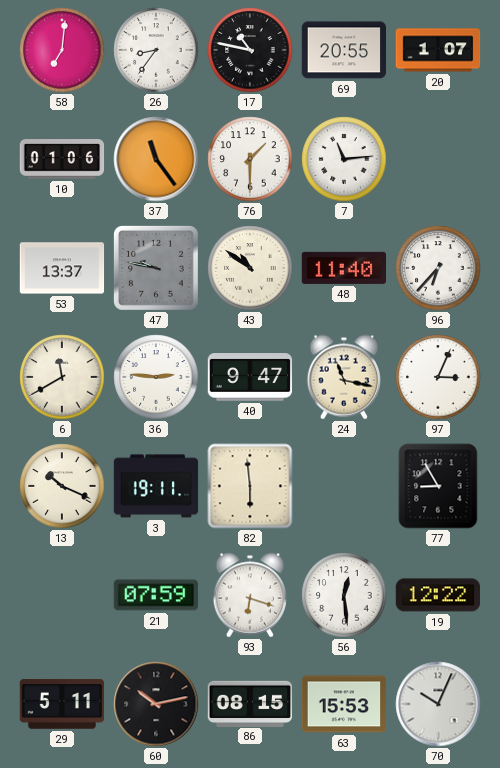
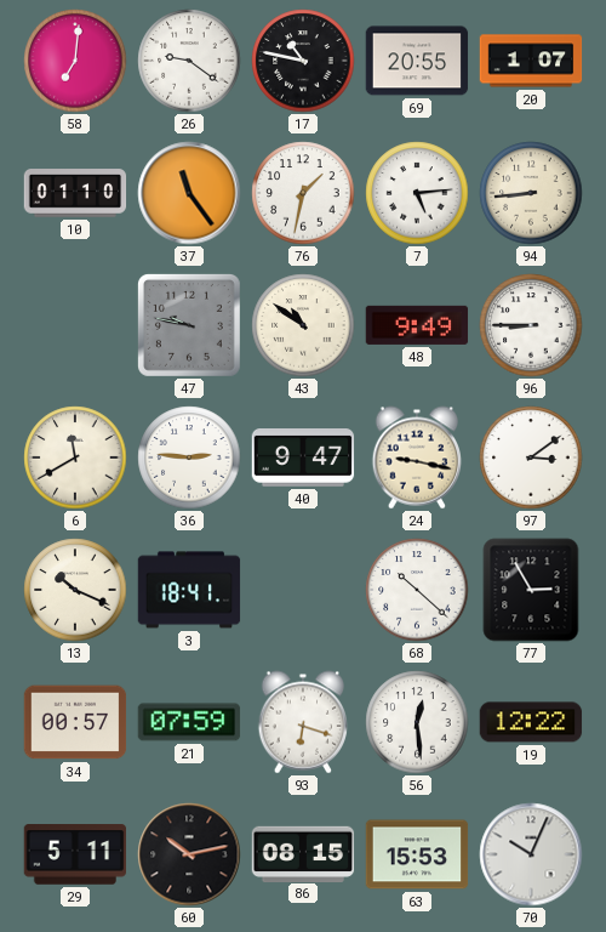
26: 8:36 -> 9:21
10: 01:06 -> 01:10
76: 1:30 -> 1:32
7: 11:14 -> 5:14
94: none -> 8:44
53: 13:37 -> none
48: 11:40 -> 9:49
96: 6:37 -> 8:45
24: 11:17 -> 9:17
97: 3:04 -> 3:09
3: 19:11 -> 18:41
82: 5:59 -> none
68: none -> 10:22
77: 8:55 -> 2:55
34: none -> 00:57
